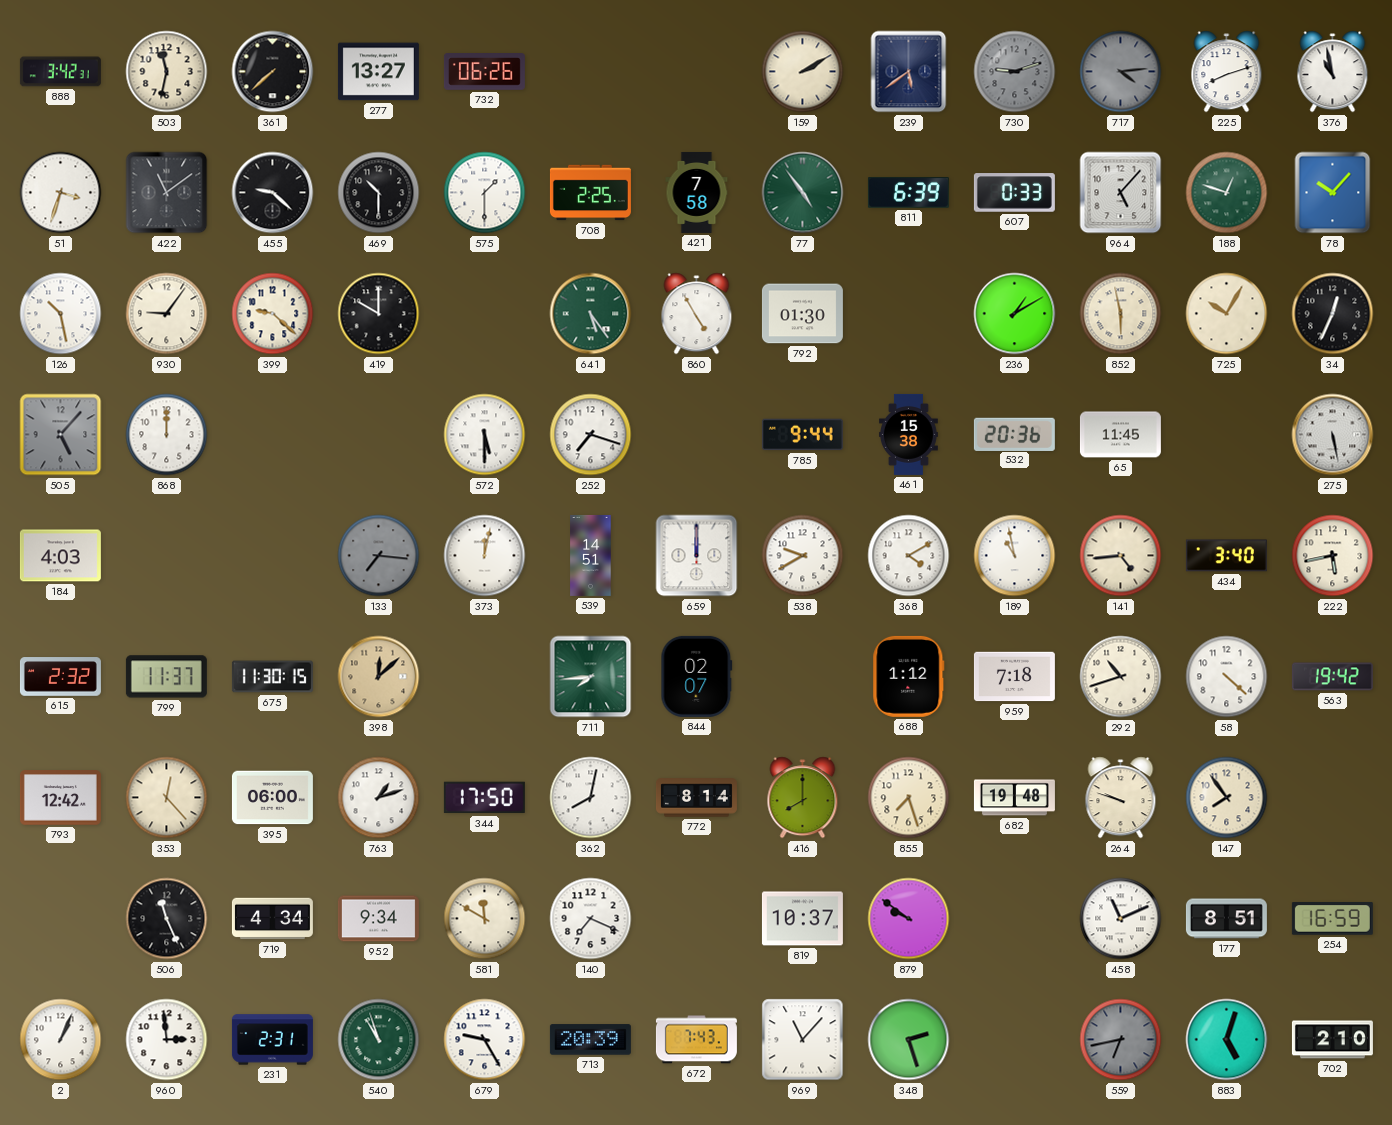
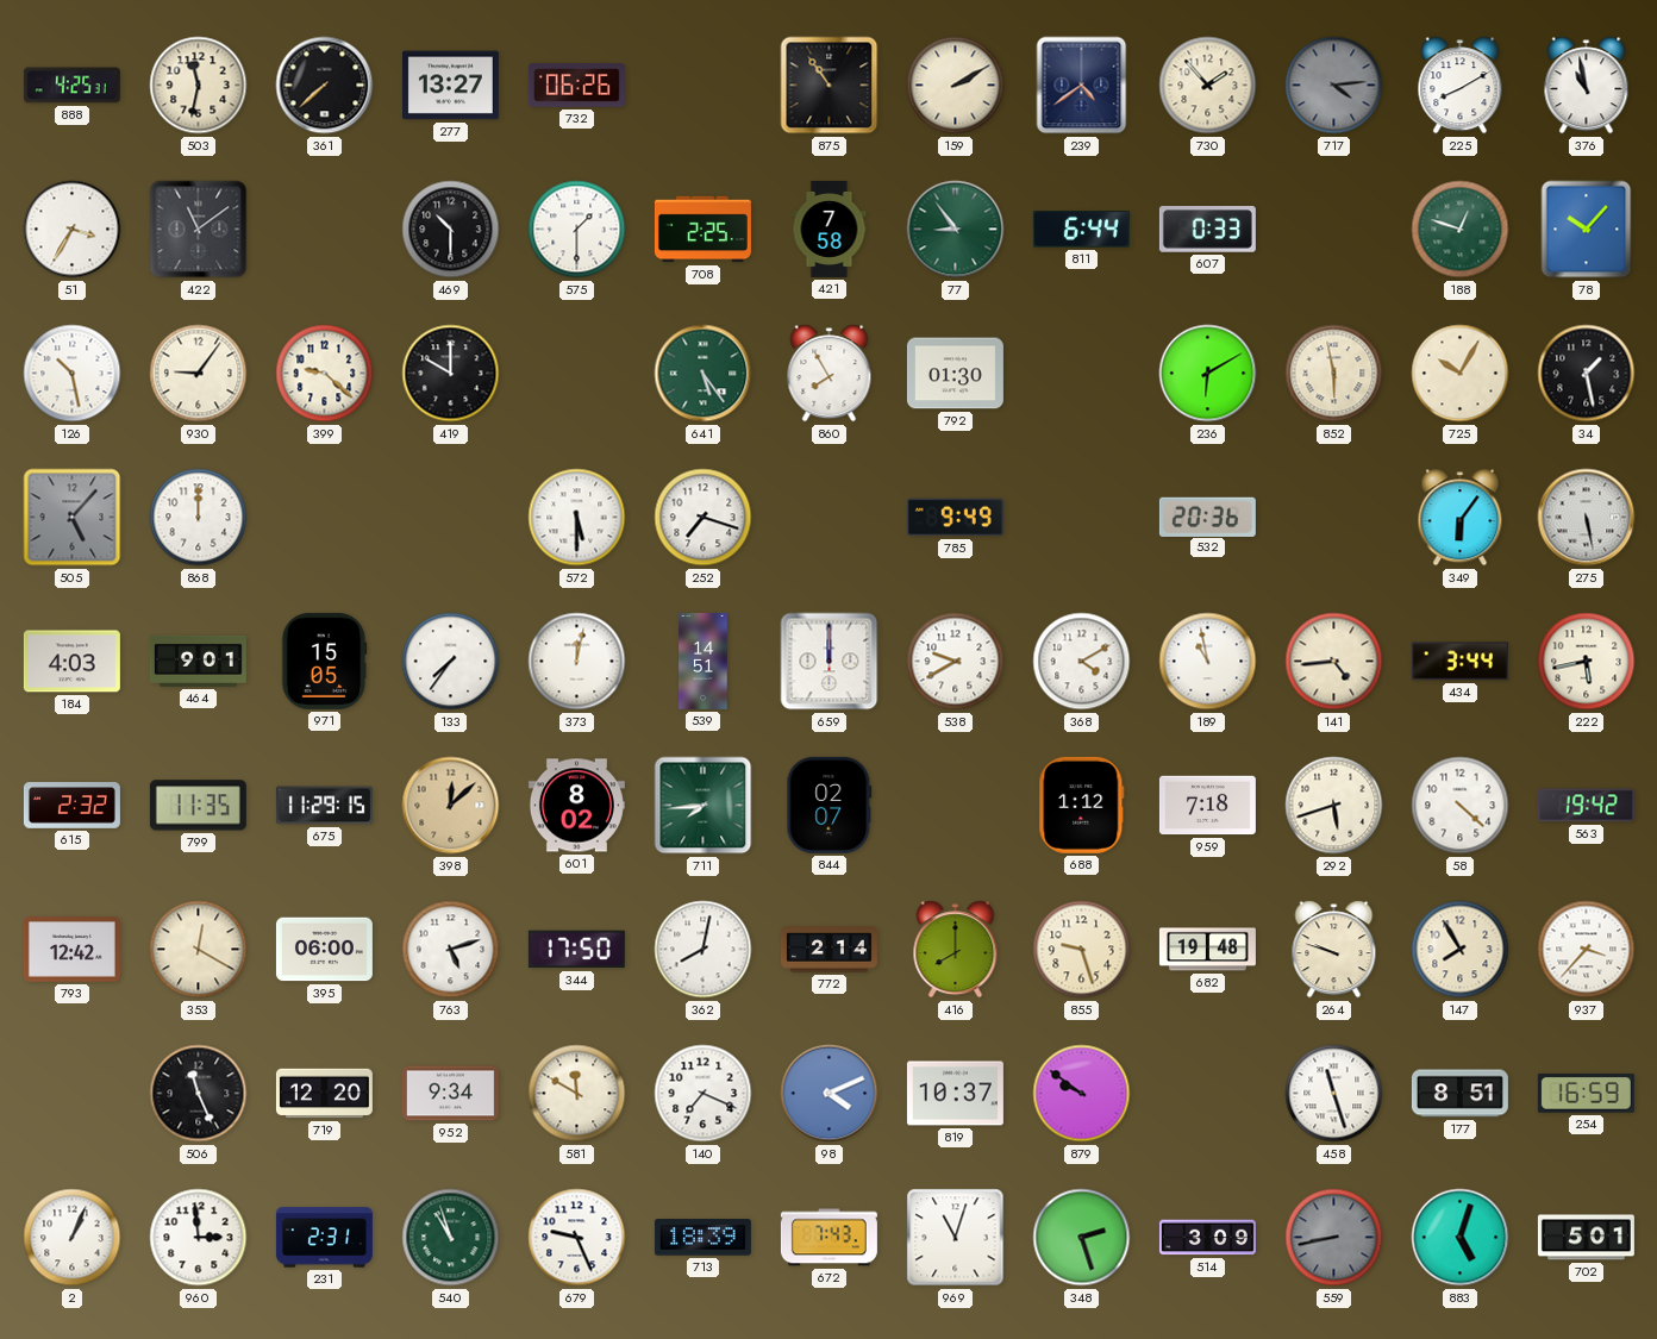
888: 3:42 -> 4:25
875: none -> 10:54
239: 5:39 -> 4:39
730: 9:12 -> 1:53
730 dial: grey -> cream
225: 8:12 -> 8:10
51: 3:33 -> 3:35
455: 9:22 -> none
77: 4:54 -> 8:54
811: 6:39 -> 6:44
964: 5:07 -> none
860: 4:55 -> 7:55
236: 1:10 -> 6:10
34: 12:34 -> 1:28
785: 9:44 -> 9:49
461: 15:38 -> none
65: 11:45 -> none
349: none -> 6:06
464: none -> 9:01
971: none -> 15:05
133: 7:16 -> 7:36
133 dial: grey -> white
434: 3:40 -> 3:44
799: 11:37 -> 11:35
675: 11:30 -> 11:29
601: none -> 8:02
292: 10:42 -> 5:42
353: 12:23 -> 12:20
763: 1:12 -> 5:12
772: 8:14 -> 2:14
855: 7:27 -> 9:27
147: 7:54 -> 7:55
937: none -> 3:37
719: 4:34 -> 12:20
98: none -> 4:11
458: 11:11 -> 11:27
679: 9:25 -> 9:26
713: 20:39 -> 18:39
969: 11:07 -> 11:03
514: none -> 3:09
559: 6:43 -> 8:43
702: 2:10 -> 5:01
